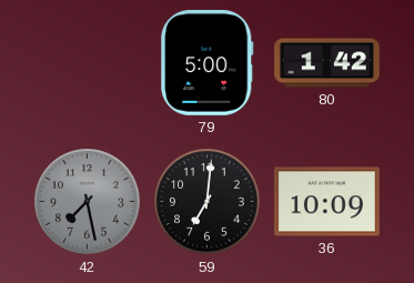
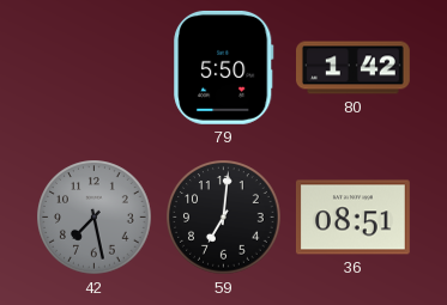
79: 5:00 -> 5:50
36: 10:09 -> 08:51
